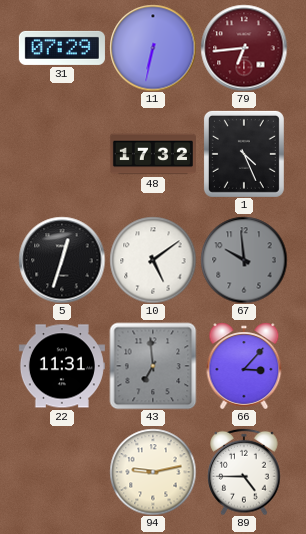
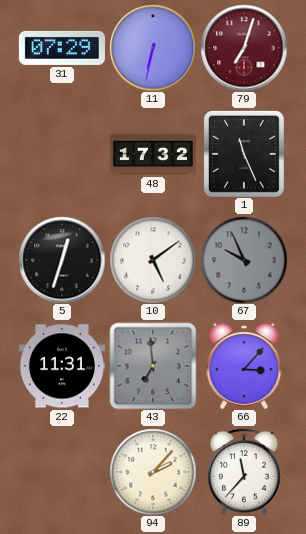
79: 6:44 -> 7:03
1: 4:26 -> 11:26
67: 9:59 -> 9:56
94: 9:13 -> 2:07
89: 4:45 -> 11:37
